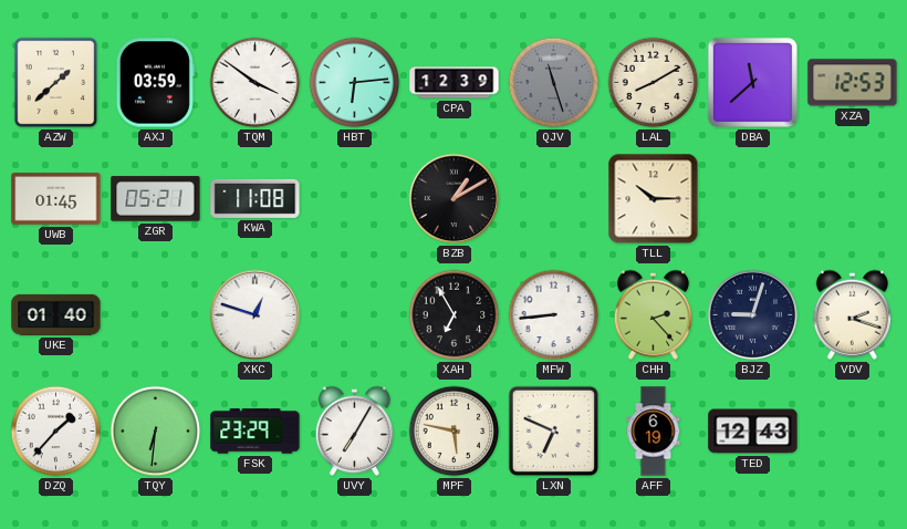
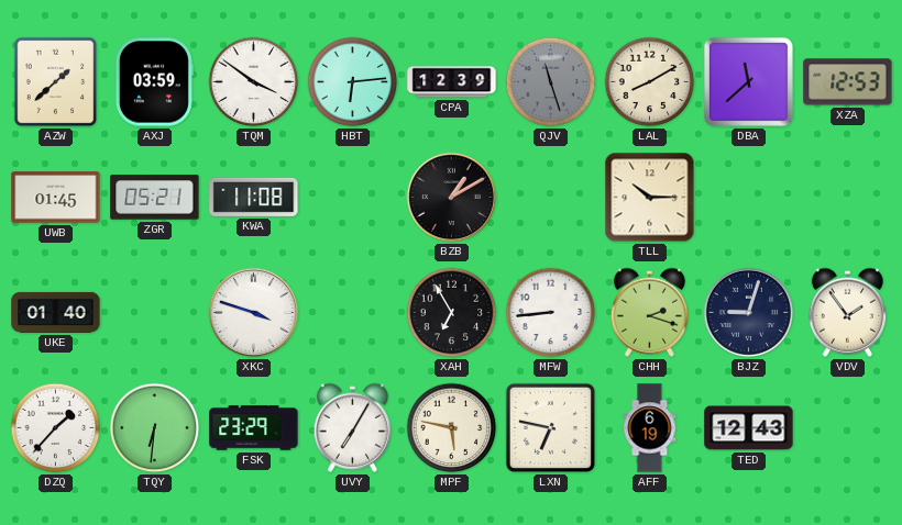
XKC: 12:48 -> 3:48
CHH: 2:23 -> 2:18
VDV: 2:18 -> 1:54
LXN: 6:49 -> 6:47
